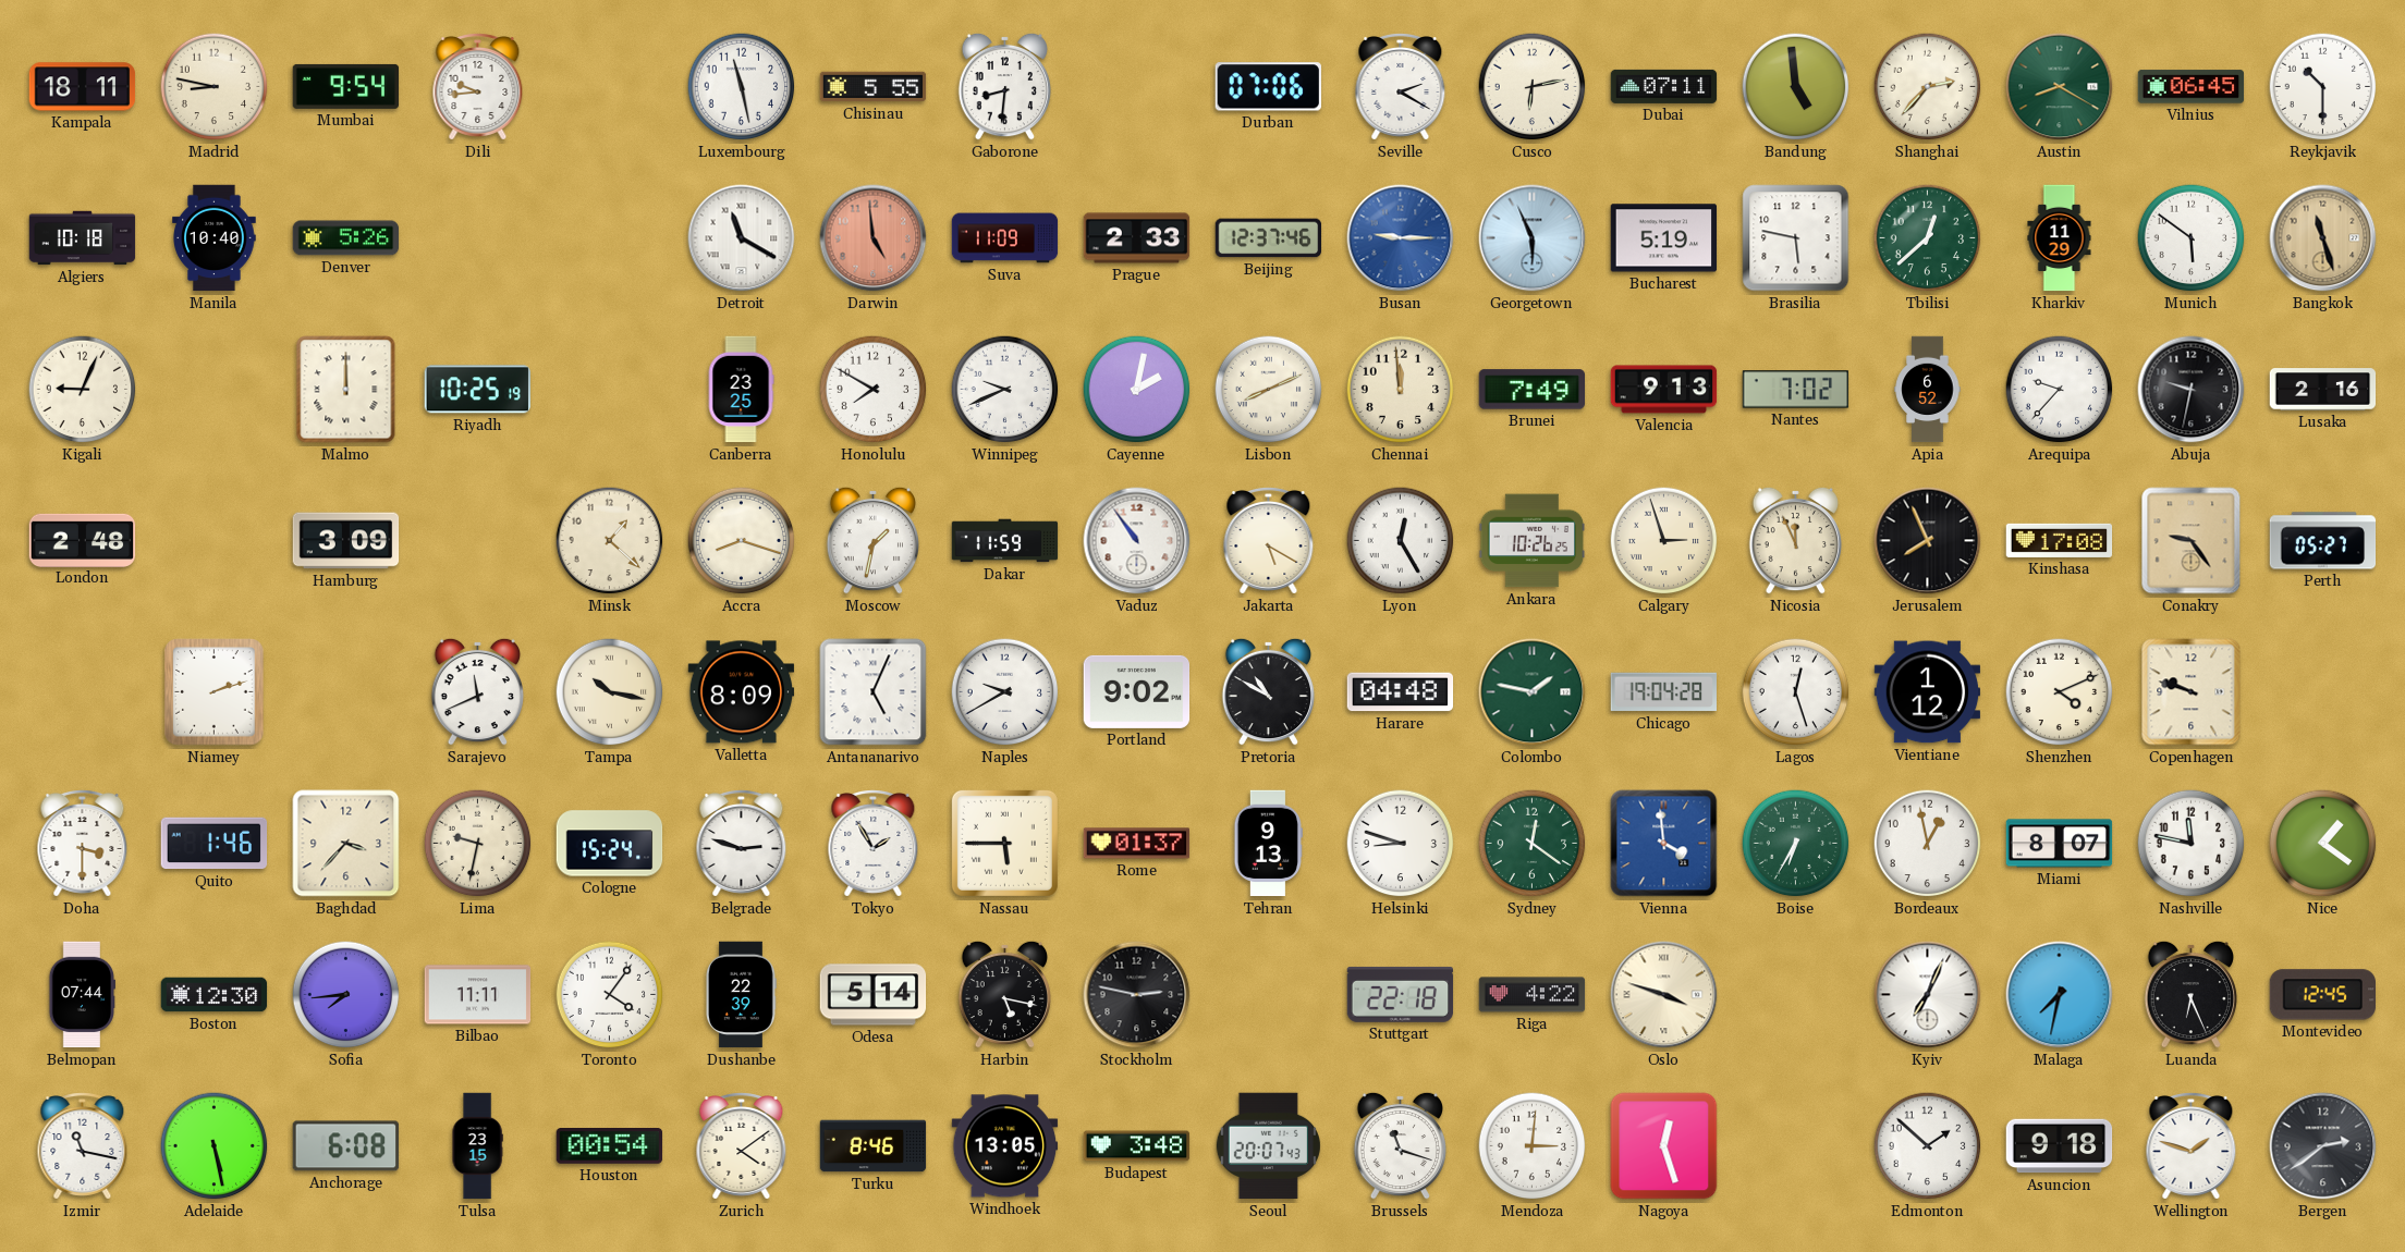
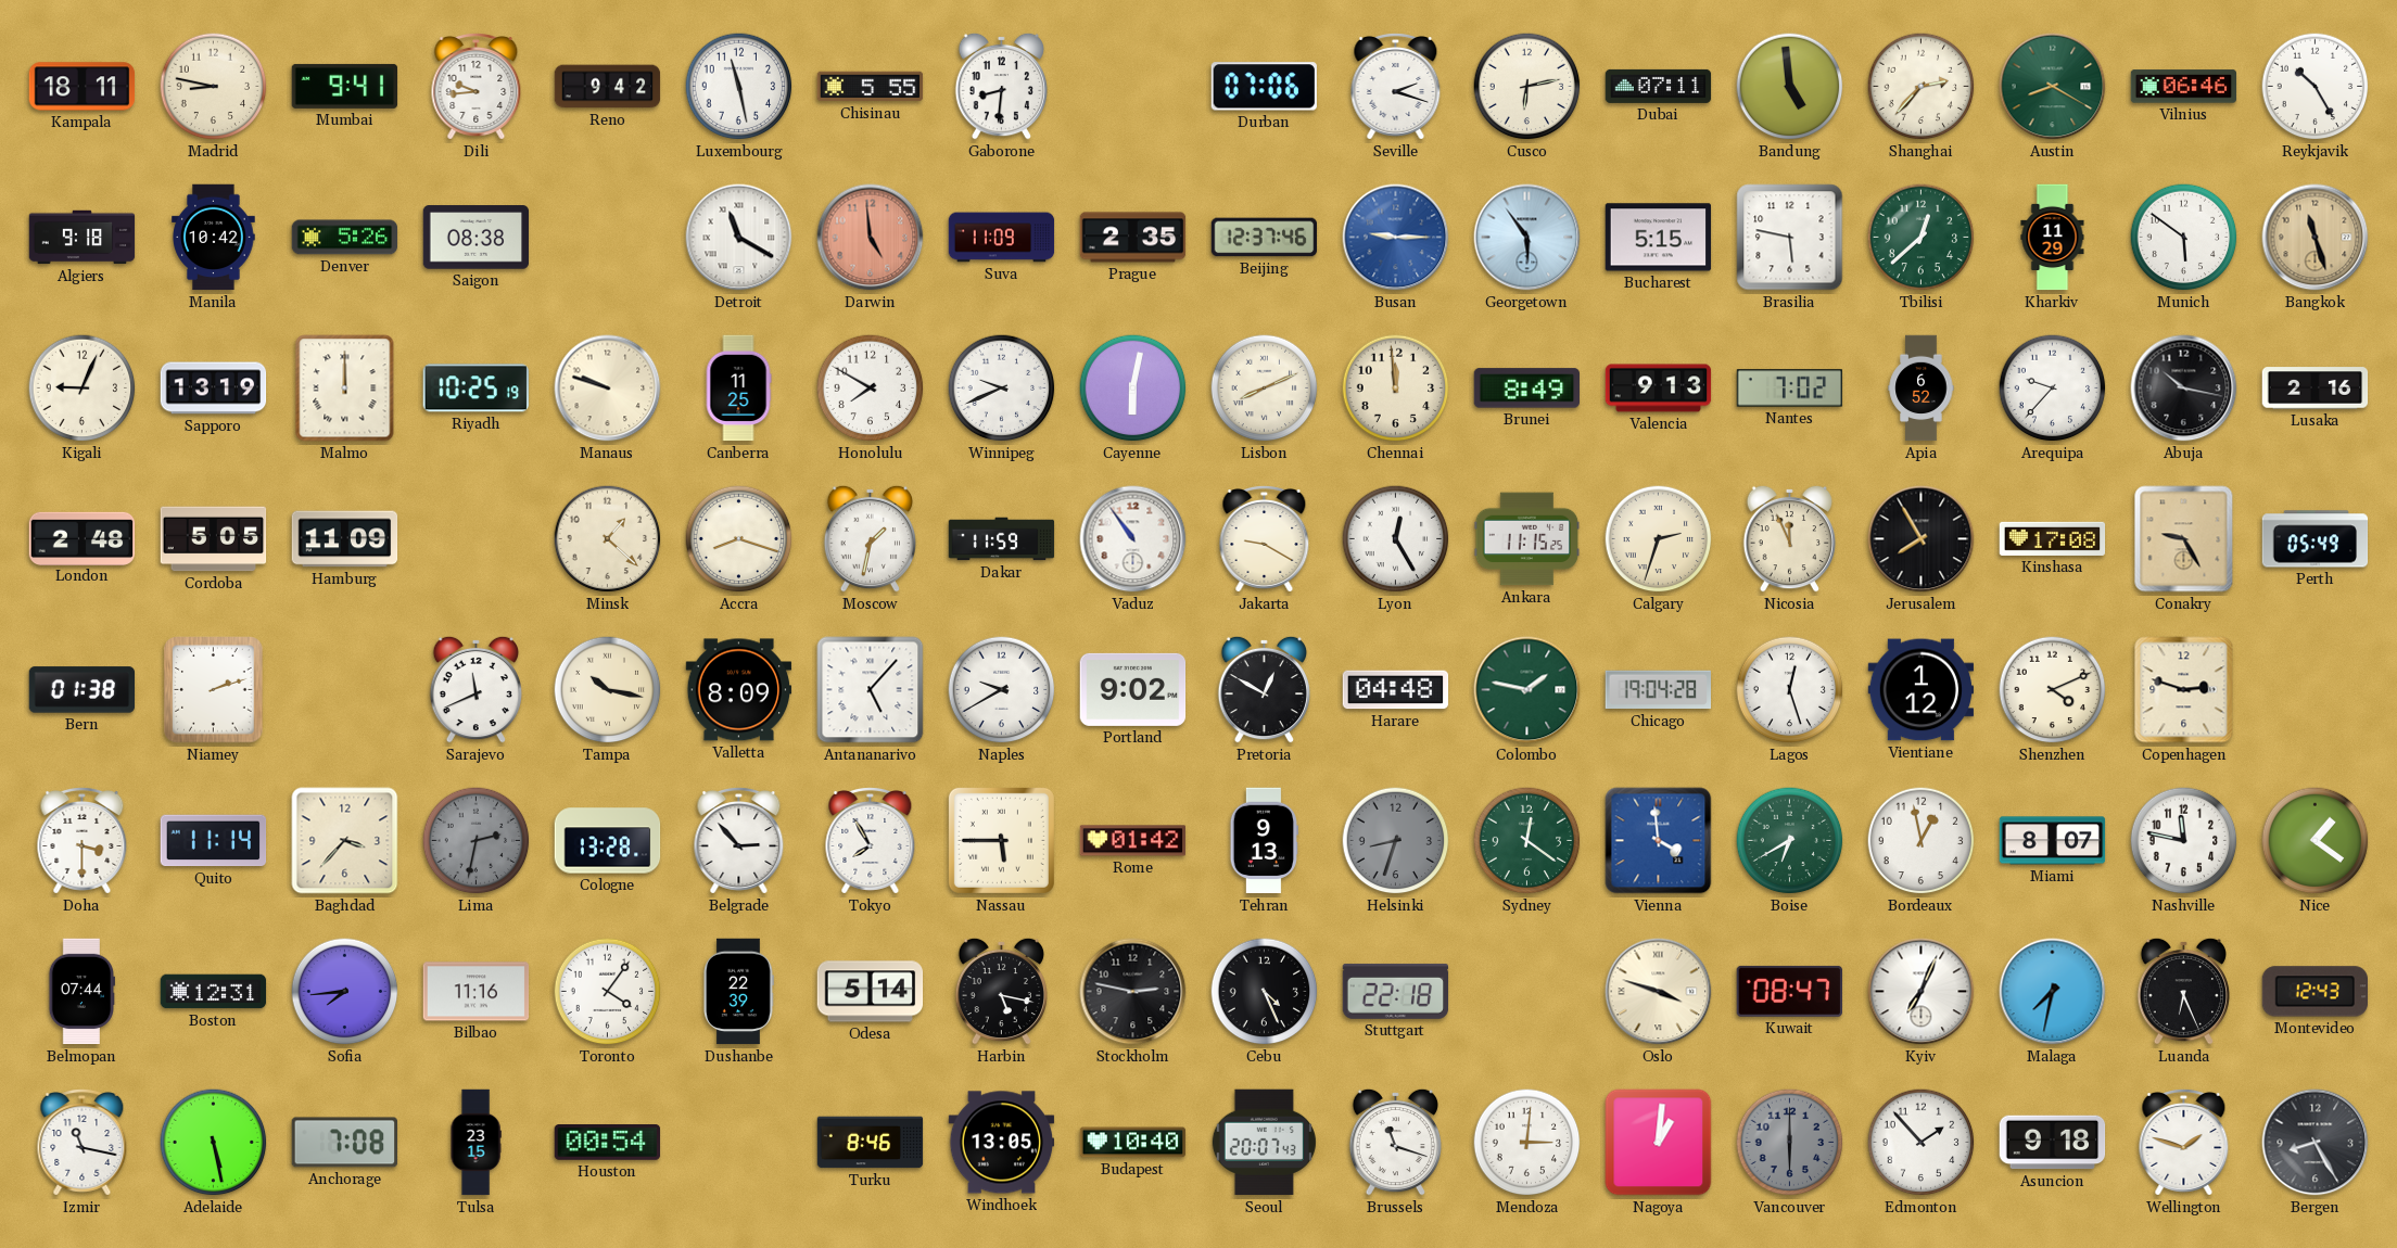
Mumbai: 9:54 -> 9:41
Reno: none -> 9:42
Seville: 2:20 -> 2:18
Vilnius: 06:45 -> 06:46
Reykjavik: 10:30 -> 10:25
Algiers: 10:18 -> 9:18
Manila: 10:40 -> 10:42
Saigon: none -> 08:38
Prague: 2:33 -> 2:35
Georgetown: 5:56 -> 5:54
Bucharest: 5:19 -> 5:15
Sapporo: none -> 13:19
Manaus: none -> 9:48
Canberra: 23:25 -> 11:25
Cayenne: 2:02 -> 6:02
Brunei: 7:49 -> 8:49
Abuja: 9:32 -> 10:17
Cordoba: none -> 5:05
Hamburg: 3:09 -> 11:09
Jakarta: 5:20 -> 9:20
Ankara: 10:26 -> 11:15
Calgary: 2:57 -> 2:33
Jerusalem: 7:56 -> 7:55
Conakry: 9:24 -> 9:25
Perth: 05:27 -> 05:49
Bern: none -> 01:38
Antananarivo: 5:04 -> 5:07
Pretoria: 10:50 -> 12:50
Copenhagen: 9:48 -> 2:48
Quito: 1:46 -> 11:14
Lima: 9:32 -> 2:32
Lima dial: cream -> grey
Cologne: 15:24 -> 13:28
Belgrade: 2:48 -> 2:53
Tokyo: 1:55 -> 7:55
Rome: 01:37 -> 01:42
Helsinki: 8:48 -> 8:33
Helsinki dial: white -> grey
Boise: 6:35 -> 6:40
Boston: 12:30 -> 12:31
Bilbao: 11:11 -> 11:16
Cebu: none -> 4:26
Riga: 4:22 -> none
Kuwait: none -> 08:47
Montevideo: 12:45 -> 12:43
Anchorage: 6:08 -> 7:08
Zurich: 4:09 -> none
Budapest: 3:48 -> 10:40
Nagoya: 12:27 -> 1:01
Vancouver: none -> 6:00
Edmonton: 1:52 -> 1:53
Bergen: 2:39 -> 8:25
